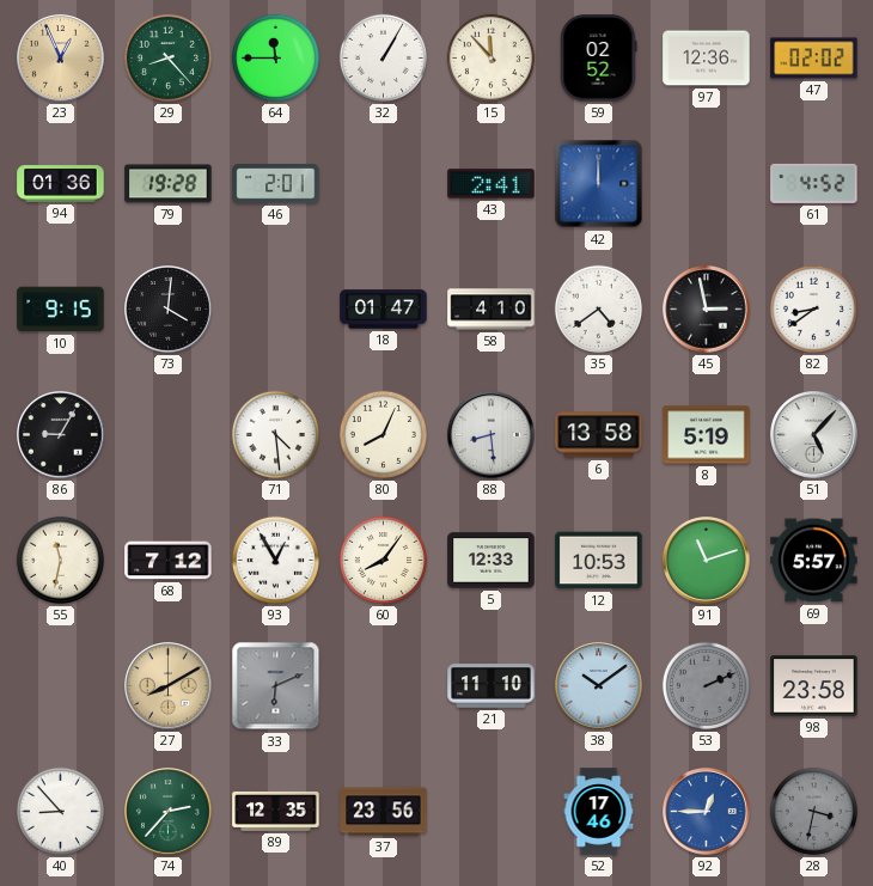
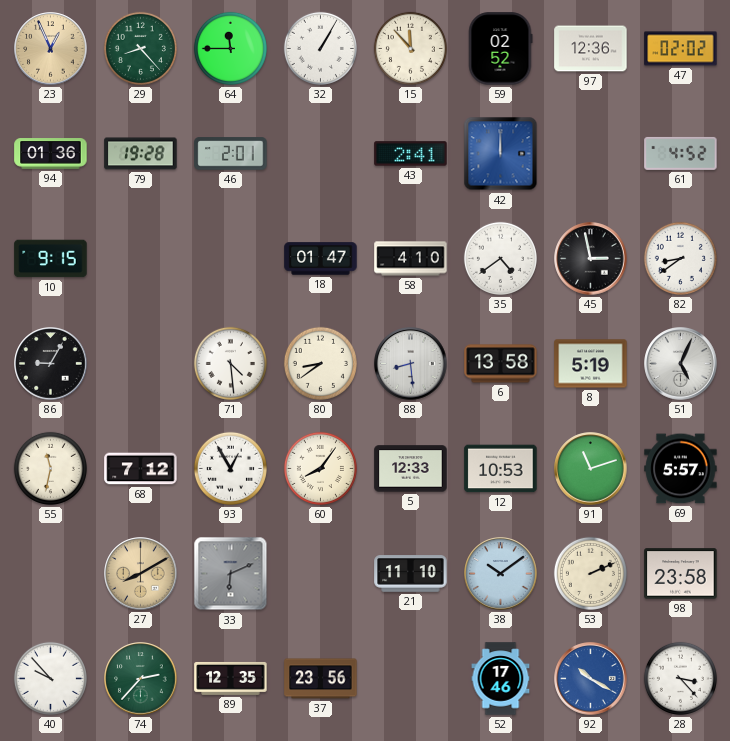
73: 4:01 -> none
80: 8:04 -> 8:39
51: 5:07 -> 5:04
53 dial: grey -> cream
40: 8:53 -> 9:53
92: 12:45 -> 10:20
28: 3:32 -> 3:23
28 dial: grey -> white
